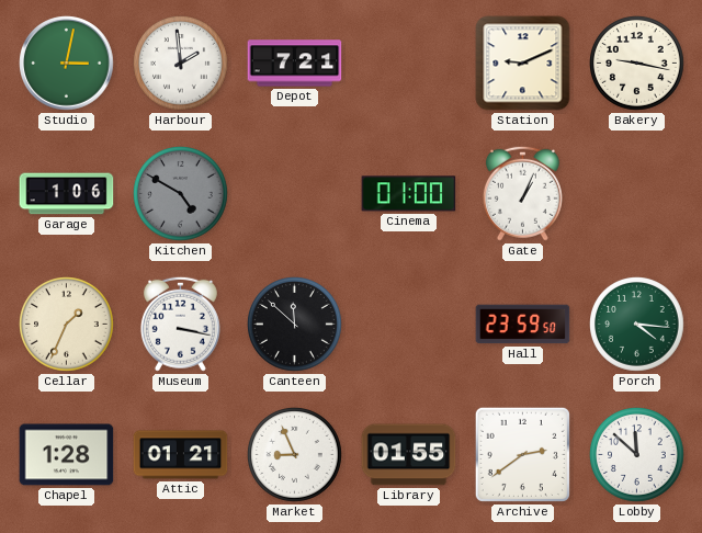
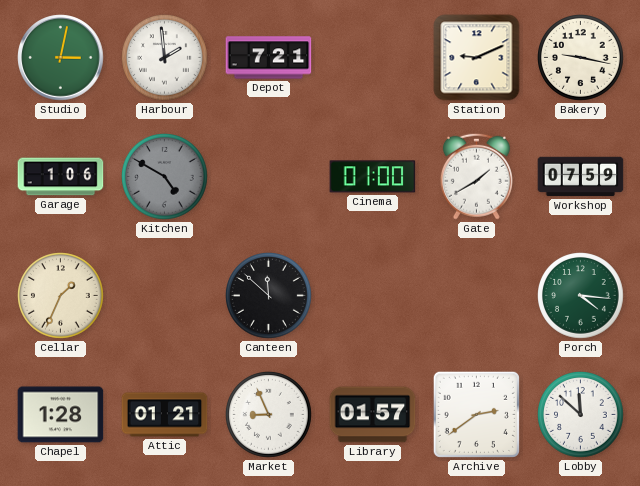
Gate: 1:04 -> 1:40
Workshop: none -> 07:59
Museum: 3:17 -> none
Hall: 23:59 -> none
Library: 01:55 -> 01:57
